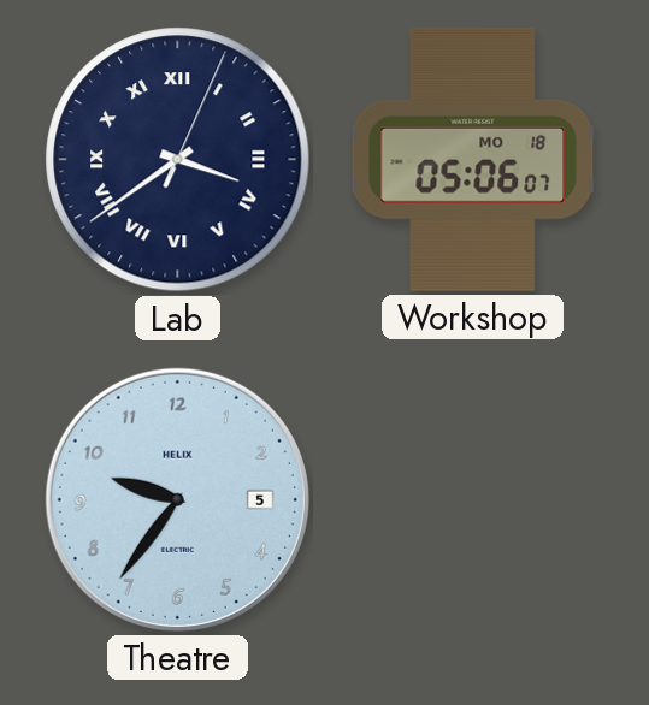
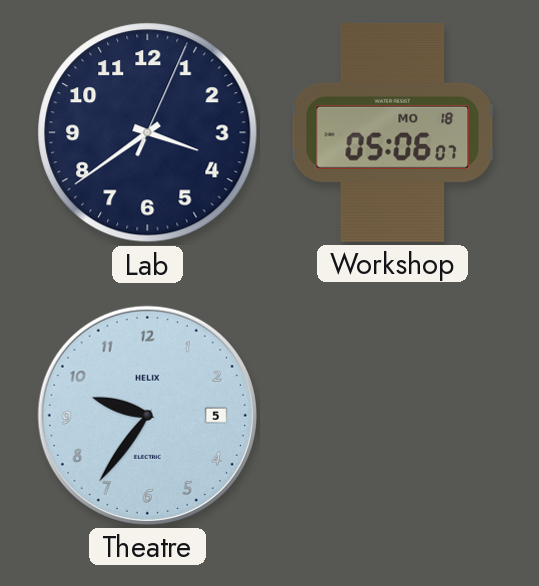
Lab numerals: Roman -> Arabic
